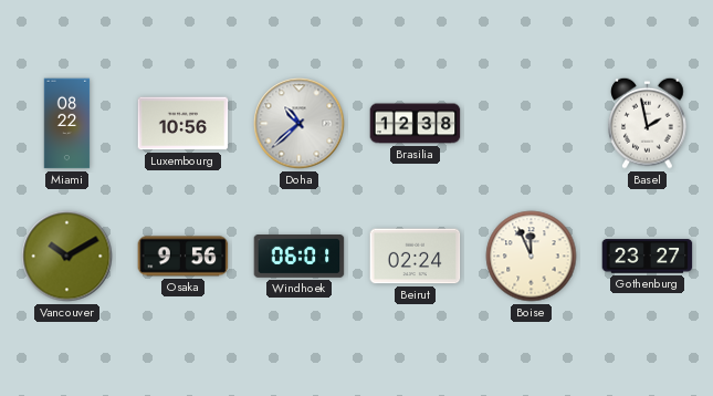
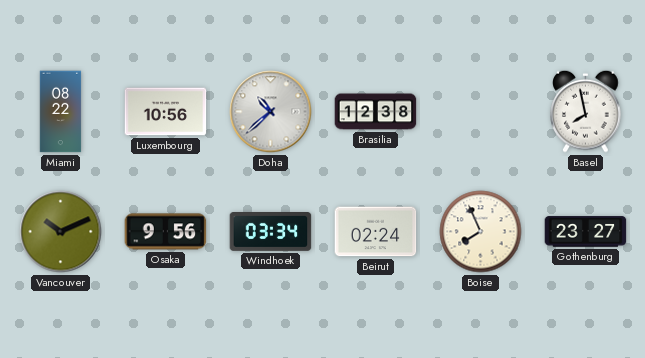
Basel: 1:58 -> 7:58
Vancouver: 10:10 -> 10:11
Windhoek: 06:01 -> 03:34
Boise: 11:56 -> 7:56
